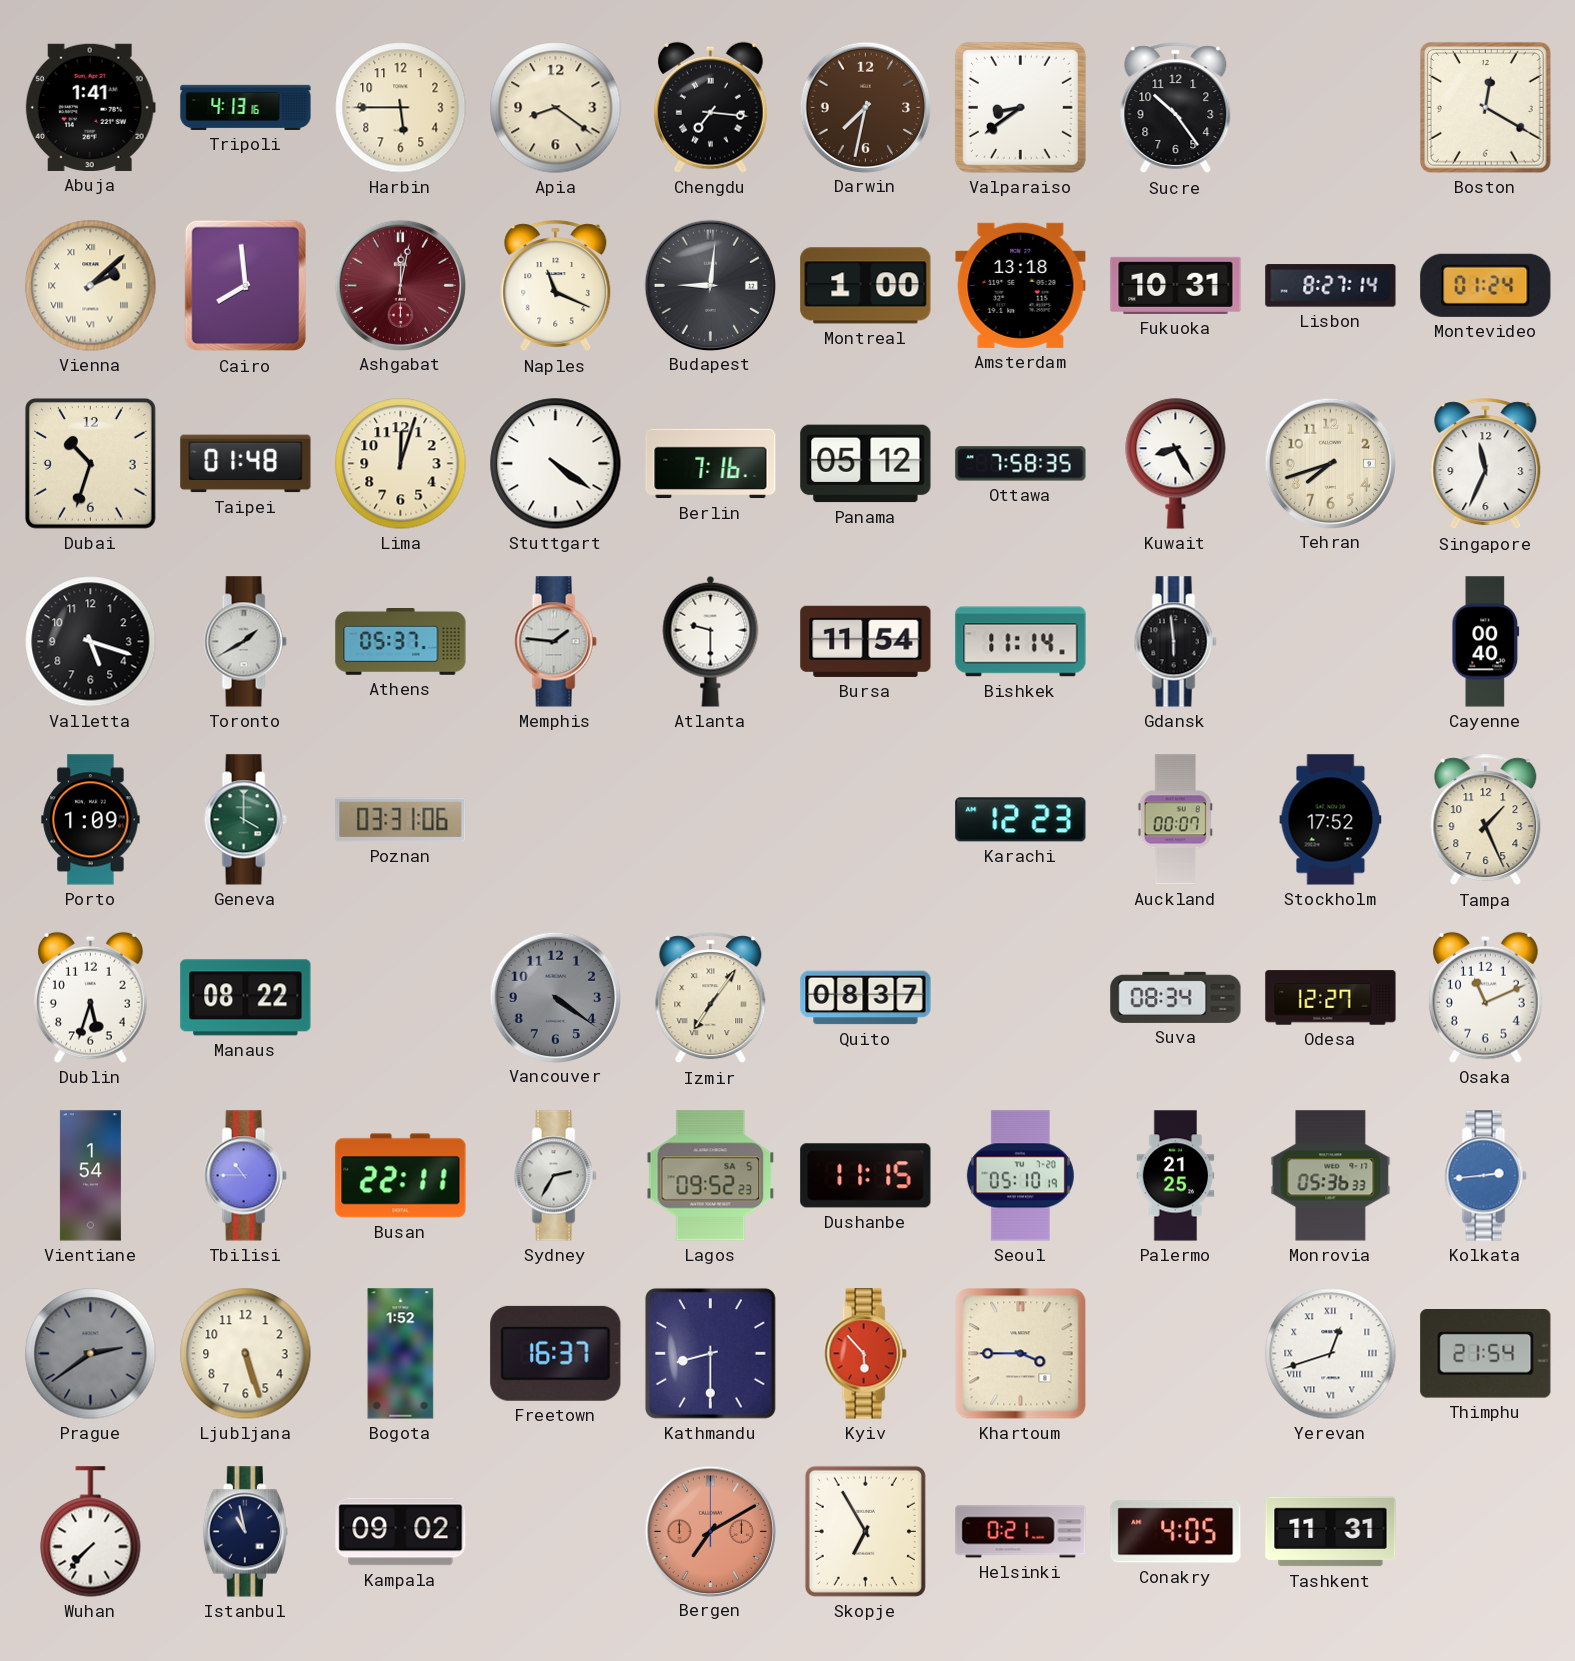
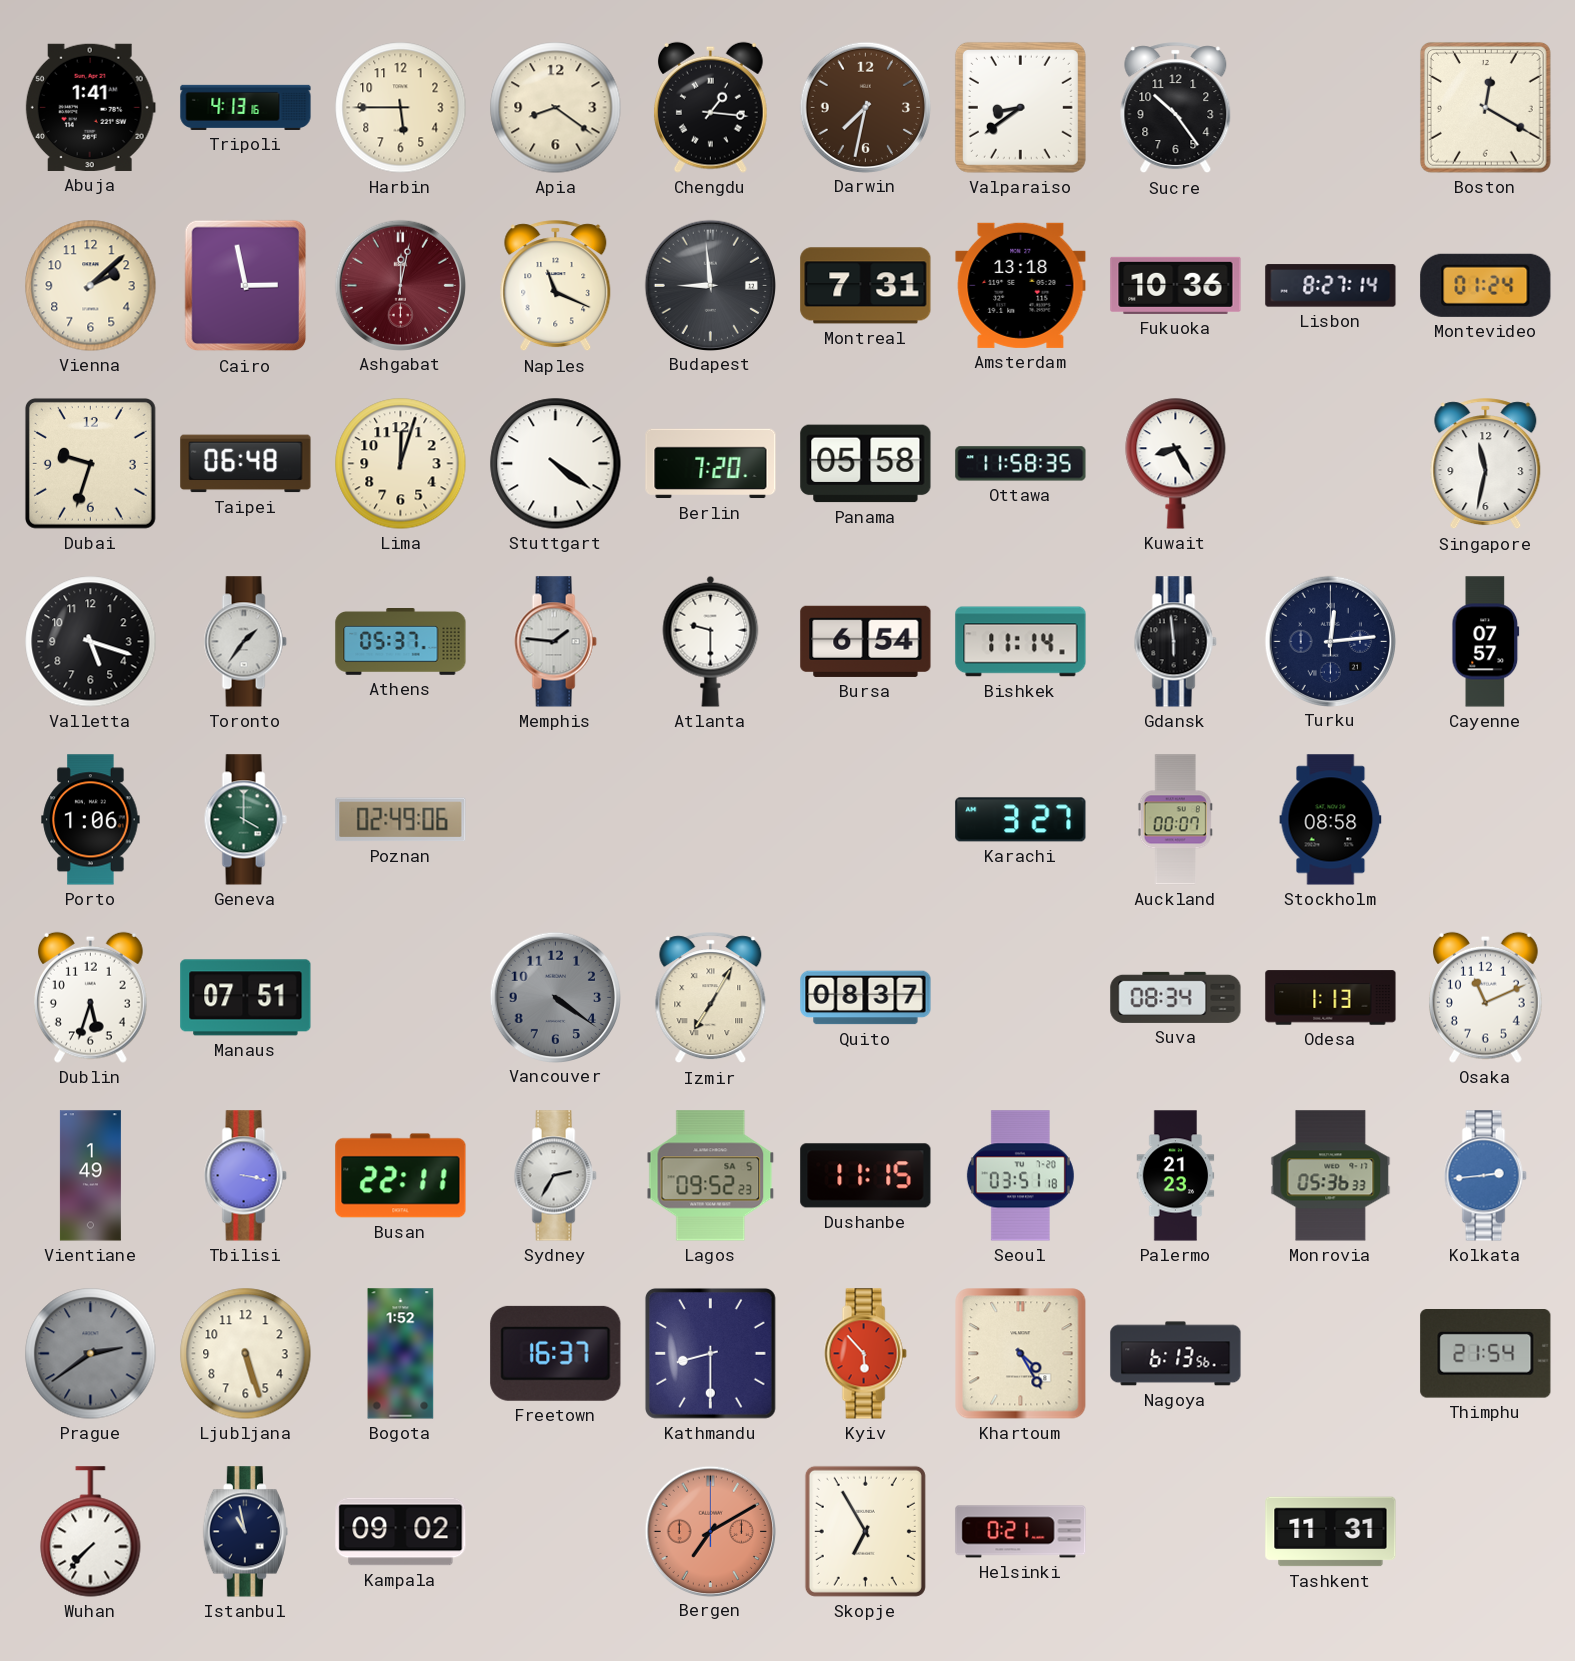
Chengdu: 7:16 -> 1:16
Vienna numerals: Roman -> Arabic
Cairo: 7:59 -> 2:58
Budapest: 9:01 -> 8:59
Montreal: 1:00 -> 7:31
Fukuoka: 10:31 -> 10:36
Dubai: 10:33 -> 9:33
Taipei: 01:48 -> 06:48
Berlin: 7:16 -> 7:20
Panama: 05:12 -> 05:58
Ottawa: 7:58 -> 11:58
Tehran: 7:42 -> none
Singapore: 11:34 -> 11:32
Toronto: 1:40 -> 1:36
Bursa: 11:54 -> 6:54
Turku: none -> 12:14
Cayenne: 00:40 -> 07:57
Porto: 1:09 -> 1:06
Poznan: 03:31 -> 02:49
Karachi: 12:23 -> 3:27
Stockholm: 17:52 -> 08:58
Tampa: 1:26 -> none
Manaus: 08:22 -> 07:51
Izmir: 7:06 -> 7:05
Odesa: 12:27 -> 1:13
Vientiane: 1:54 -> 1:49
Tbilisi: 10:45 -> 3:17
Seoul: 05:10 -> 03:51
Palermo: 21:25 -> 21:23
Khartoum: 3:45 -> 4:25
Nagoya: none -> 6:13
Yerevan: 12:42 -> none
Conakry: 4:05 -> none
